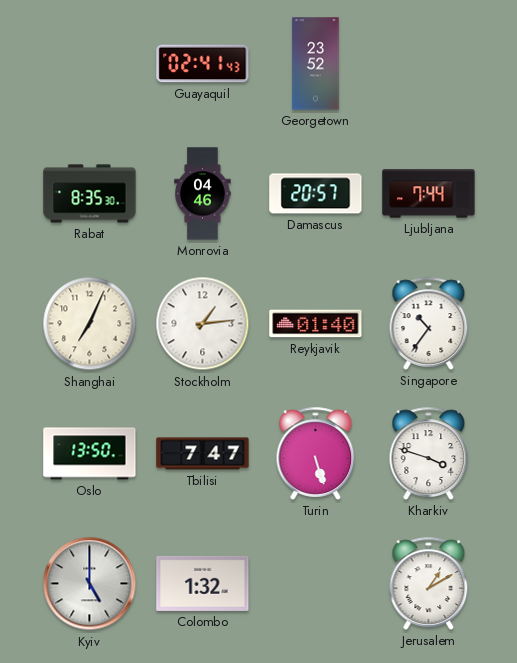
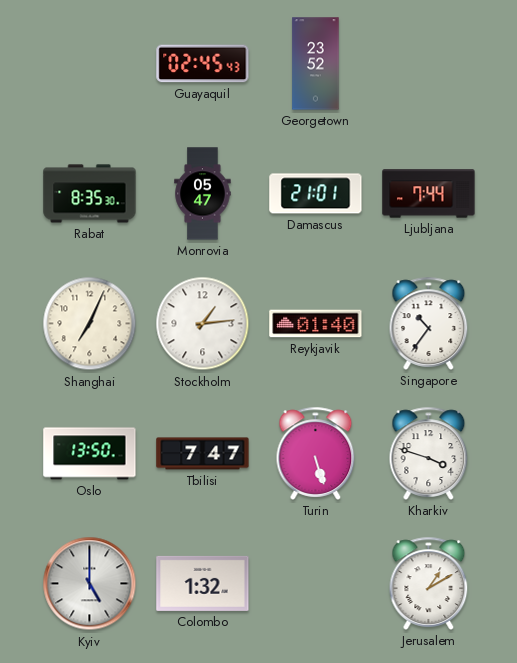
Guayaquil: 02:41 -> 02:45
Monrovia: 04:46 -> 05:47
Damascus: 20:57 -> 21:01
